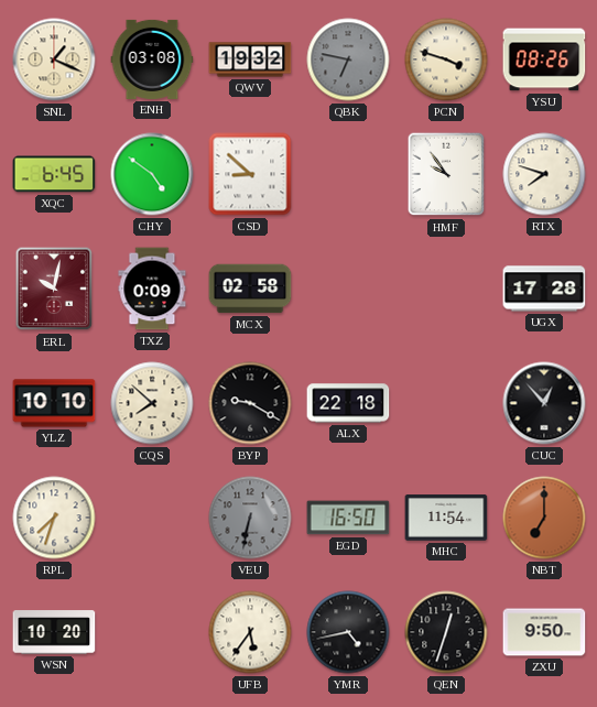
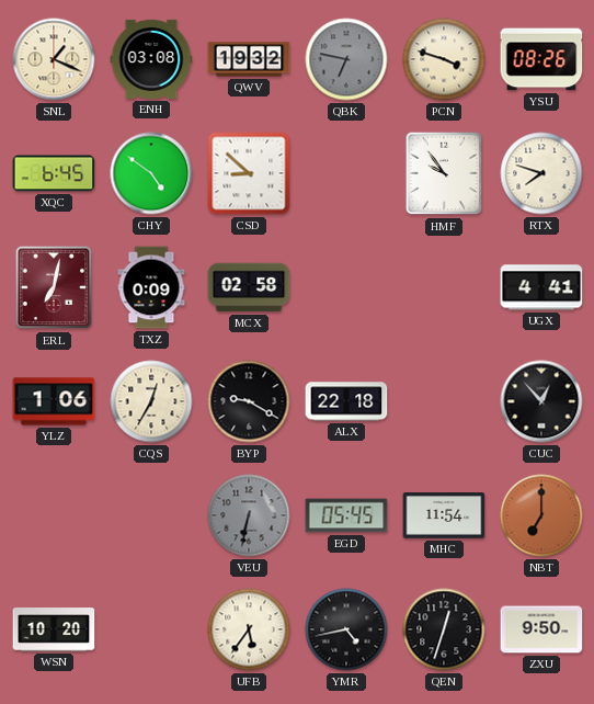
ERL: 10:02 -> 7:02
UGX: 17:28 -> 4:41
YLZ: 10:10 -> 1:06
CQS: 7:52 -> 12:35
RPL: 7:33 -> none
EGD: 16:50 -> 05:45
